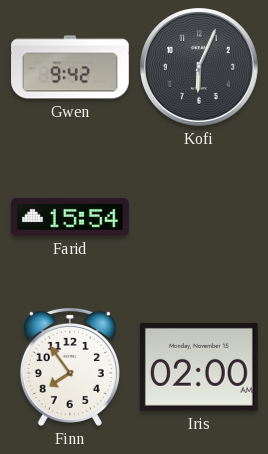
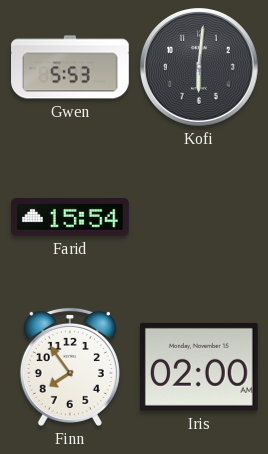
Gwen: 9:42 -> 5:53
Kofi: 6:04 -> 6:01
